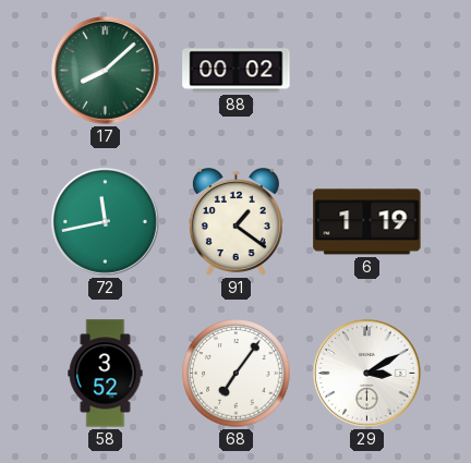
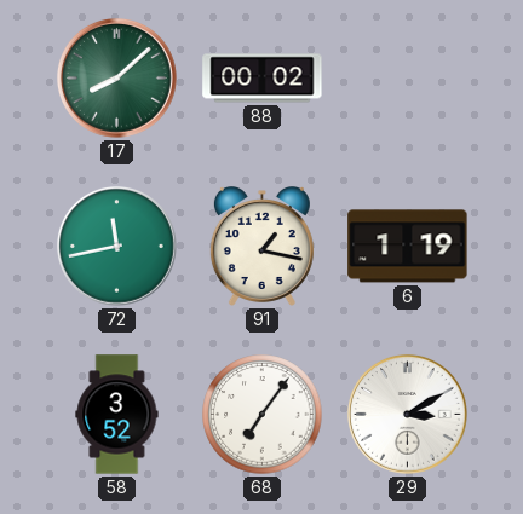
91: 1:21 -> 1:17
